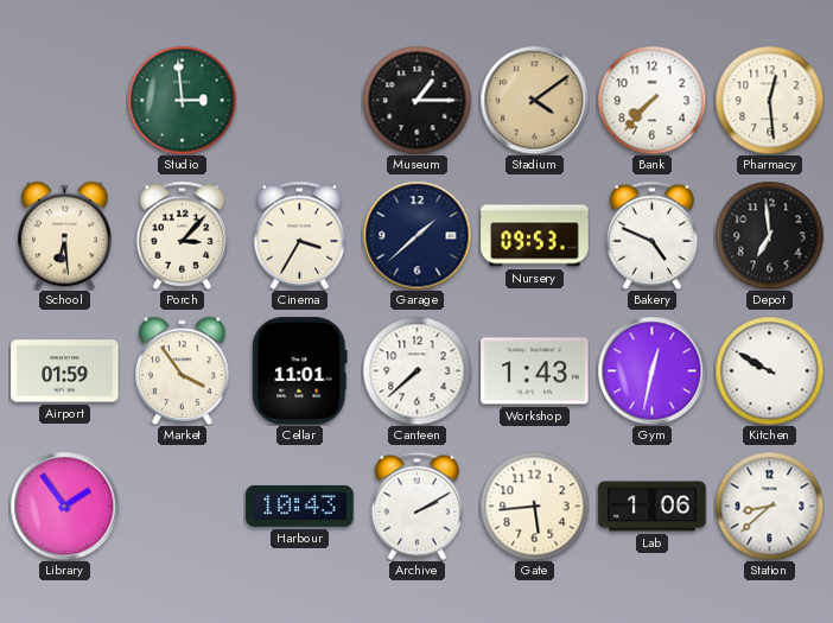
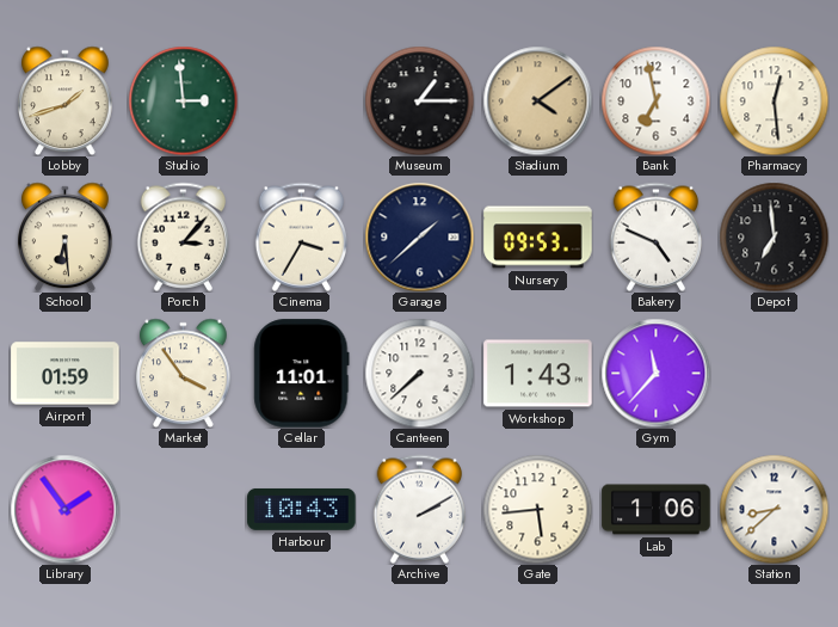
Lobby: none -> 1:42
Bank: 7:37 -> 6:58
Gym: 12:32 -> 11:37
Kitchen: 9:50 -> none
